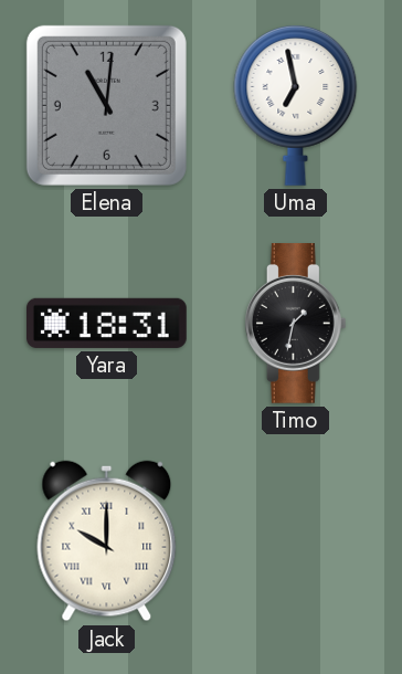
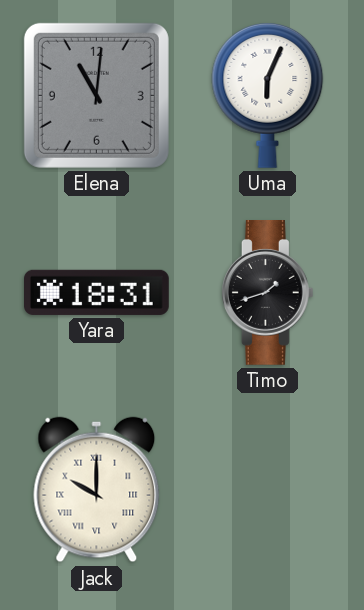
Uma: 6:58 -> 6:04
Timo: 1:32 -> 1:42
